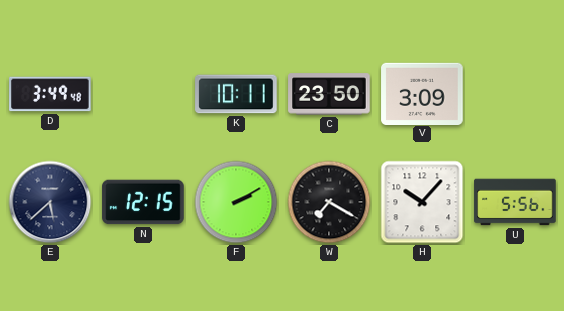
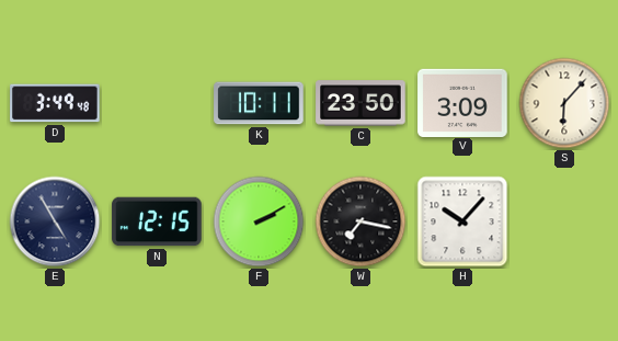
S: none -> 6:07
E: 5:38 -> 4:55
W: 7:20 -> 7:17
U: 5:56 -> none
